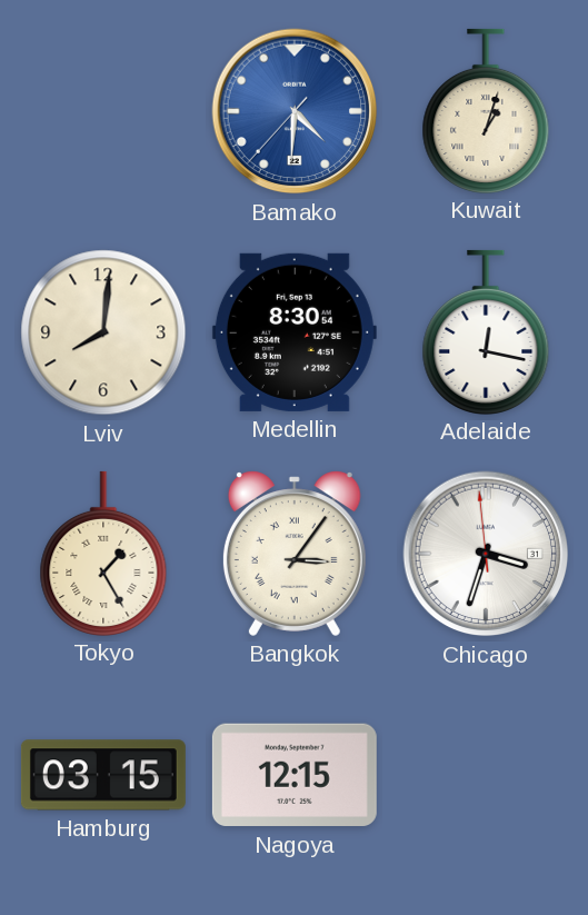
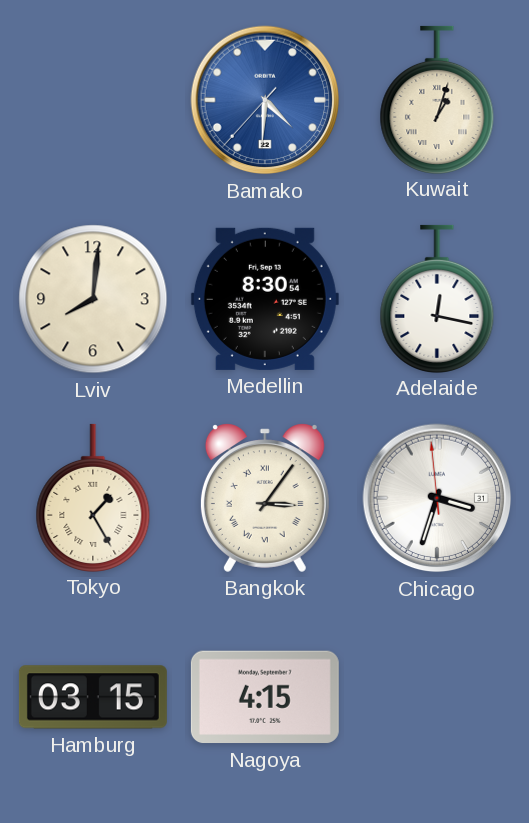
Nagoya: 12:15 -> 4:15
